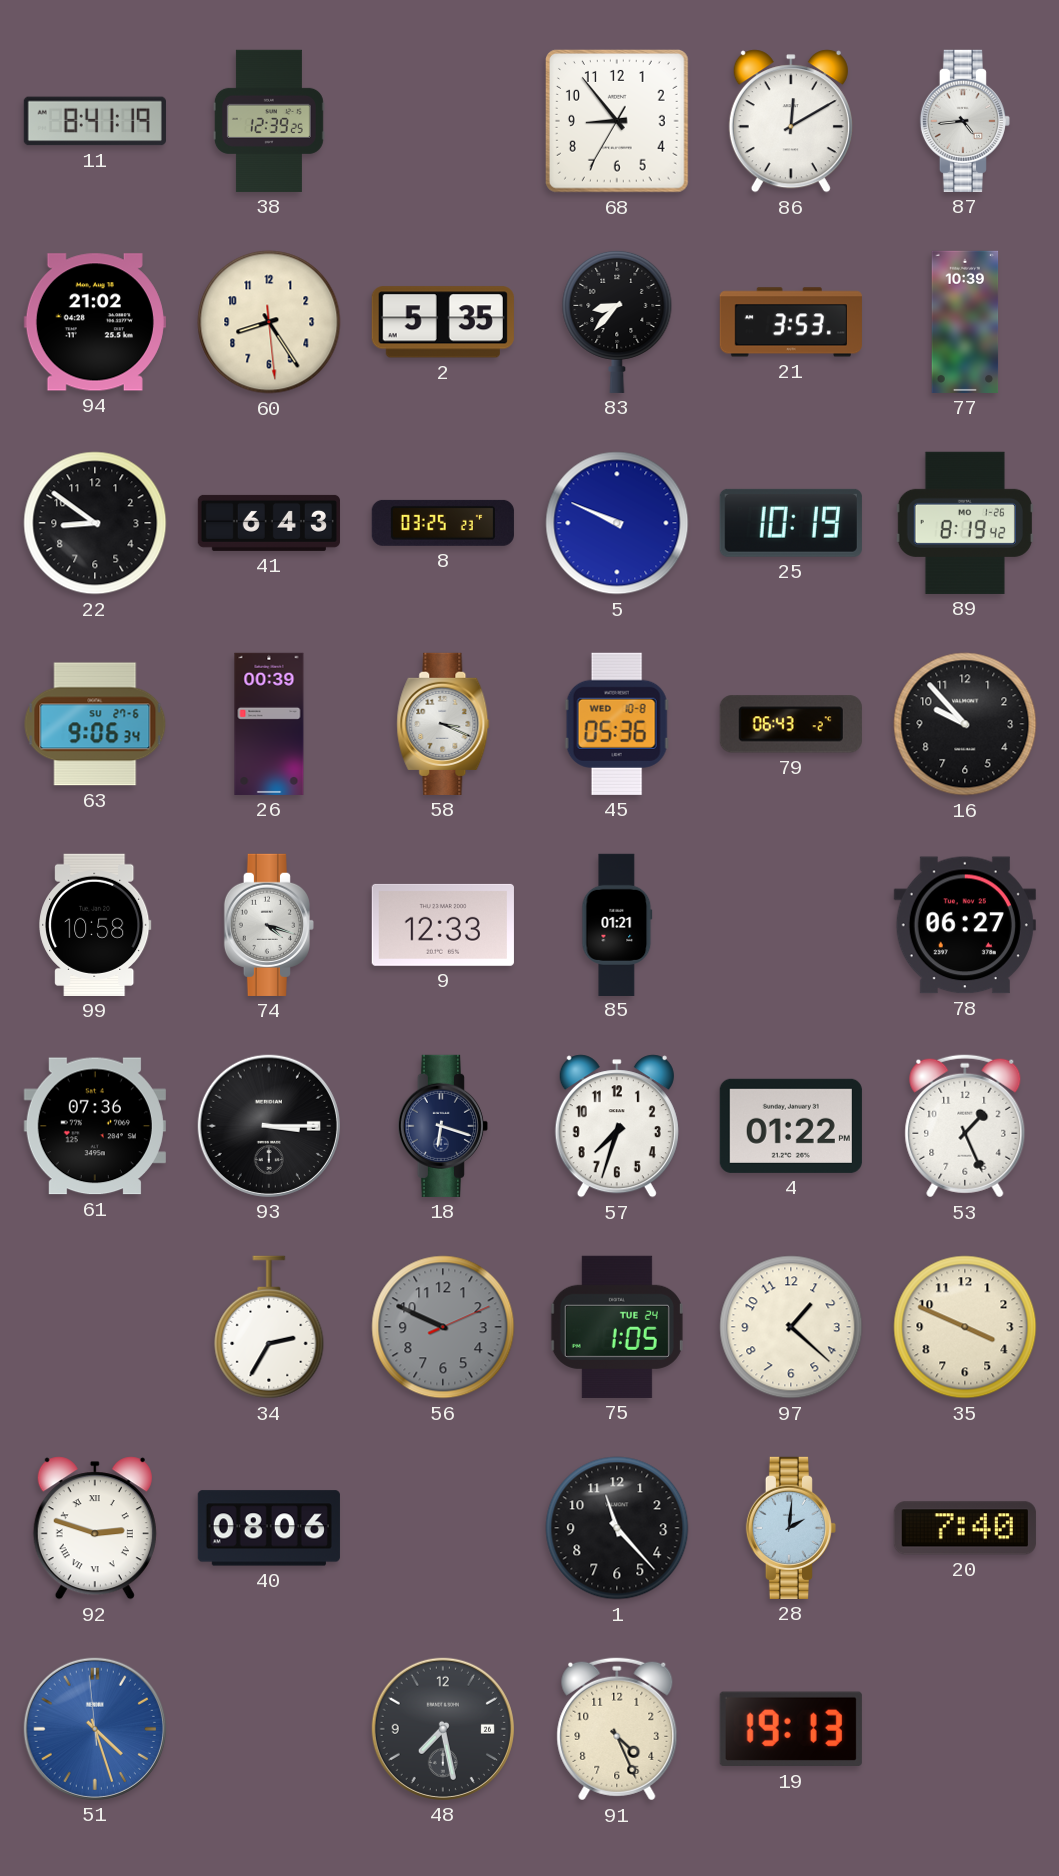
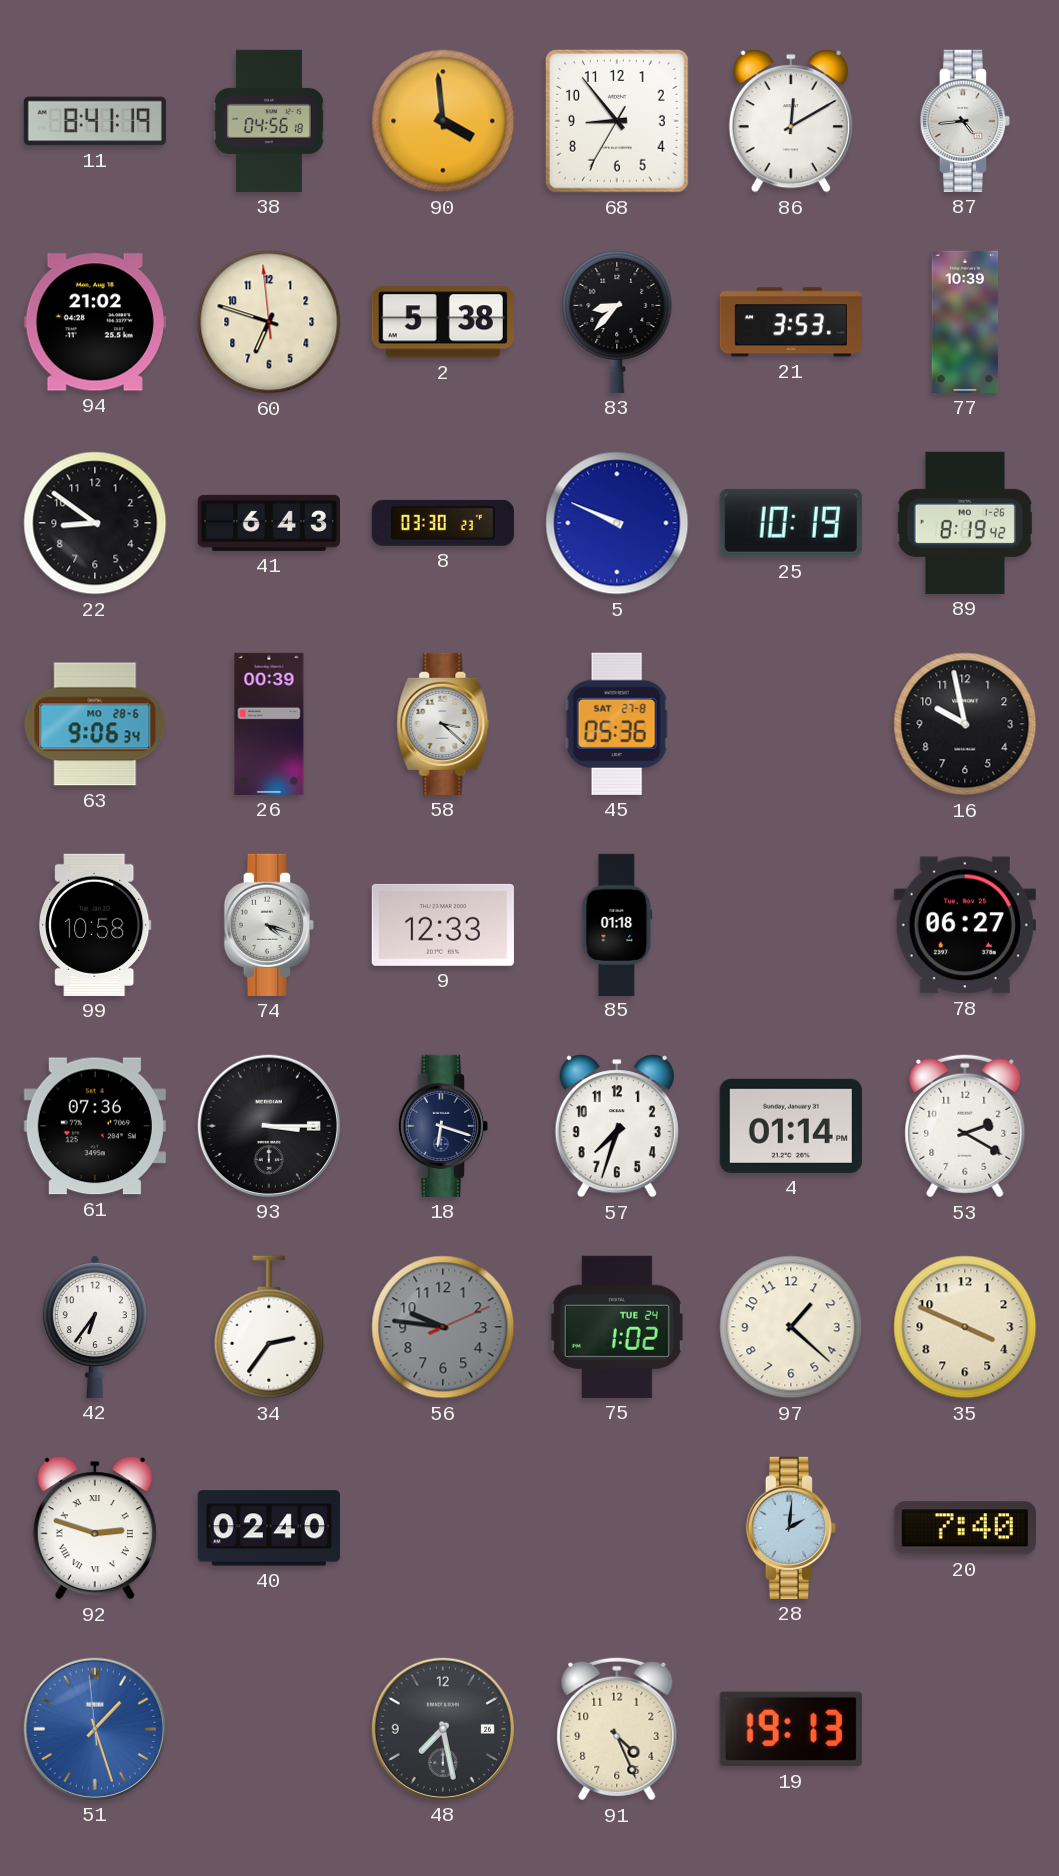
38: 12:39 -> 04:56
90: none -> 3:59
60: 8:24 -> 6:47
2: 5:35 -> 5:38
8: 03:25 -> 03:30
63 date: SU 27-6 -> MO 28-6
58: 3:19 -> 3:22
45 date: WED 10-8 -> SAT 27-8
79: 06:43 -> none
16: 9:53 -> 9:58
85: 01:21 -> 01:18
4: 01:22 -> 01:14
53: 1:26 -> 2:20
42: none -> 6:36
34: 2:35 -> 2:36
56: 9:49 -> 9:46
75: 1:05 -> 1:02
40: 08:06 -> 02:40
1: 11:23 -> none
51: 4:26 -> 1:26
